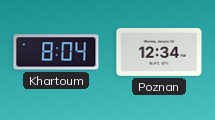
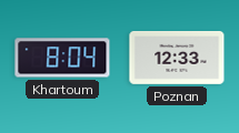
Poznan: 12:34 -> 12:33
